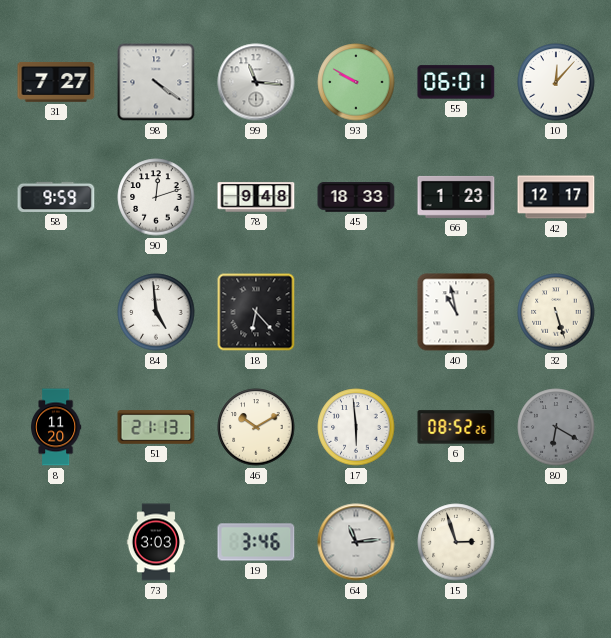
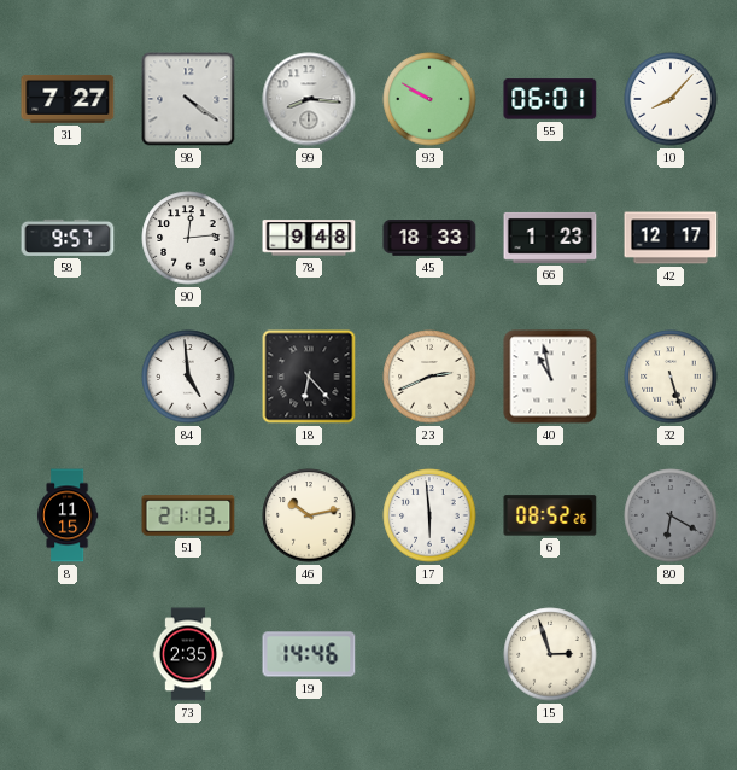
99: 11:16 -> 8:16
10: 12:07 -> 8:07
58: 9:59 -> 9:57
90: 12:12 -> 12:14
23: none -> 2:41
8: 11:20 -> 11:15
46: 10:10 -> 10:13
73: 3:03 -> 2:35
19: 3:46 -> 14:46
64: 11:14 -> none
